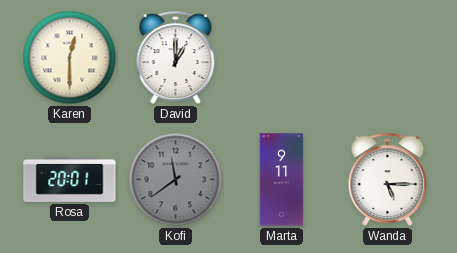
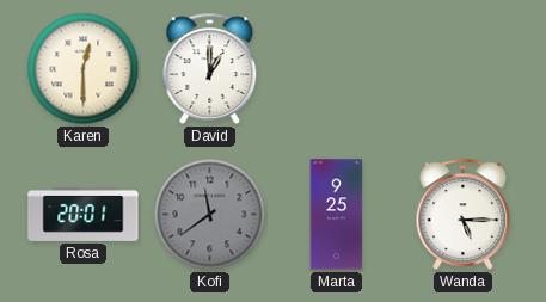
Marta: 9:11 -> 9:25
